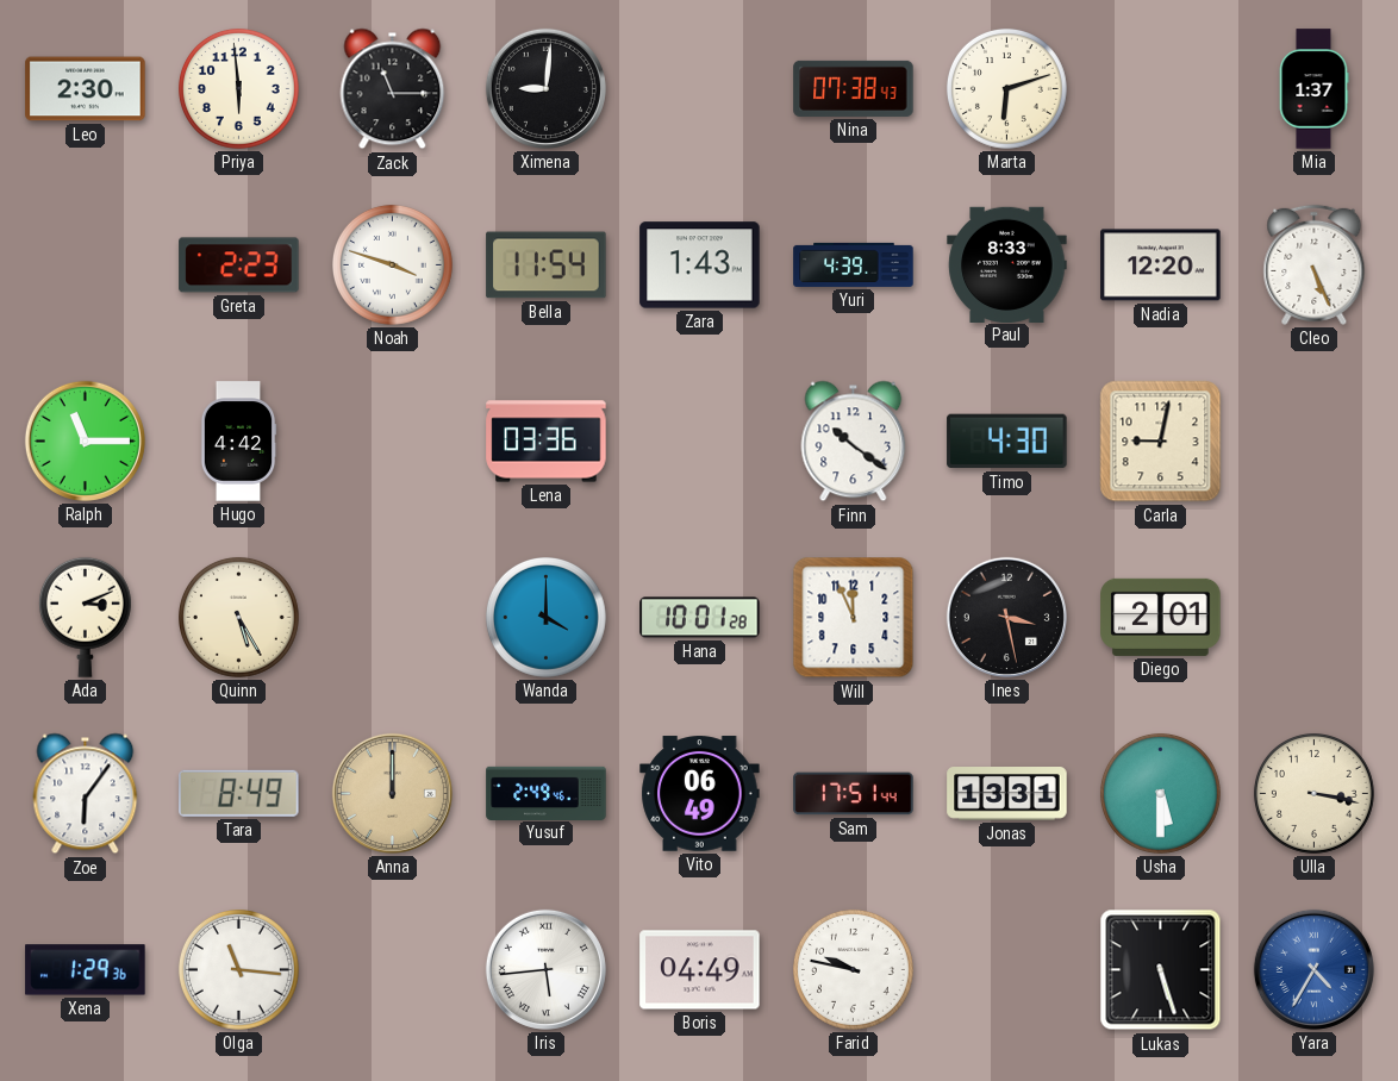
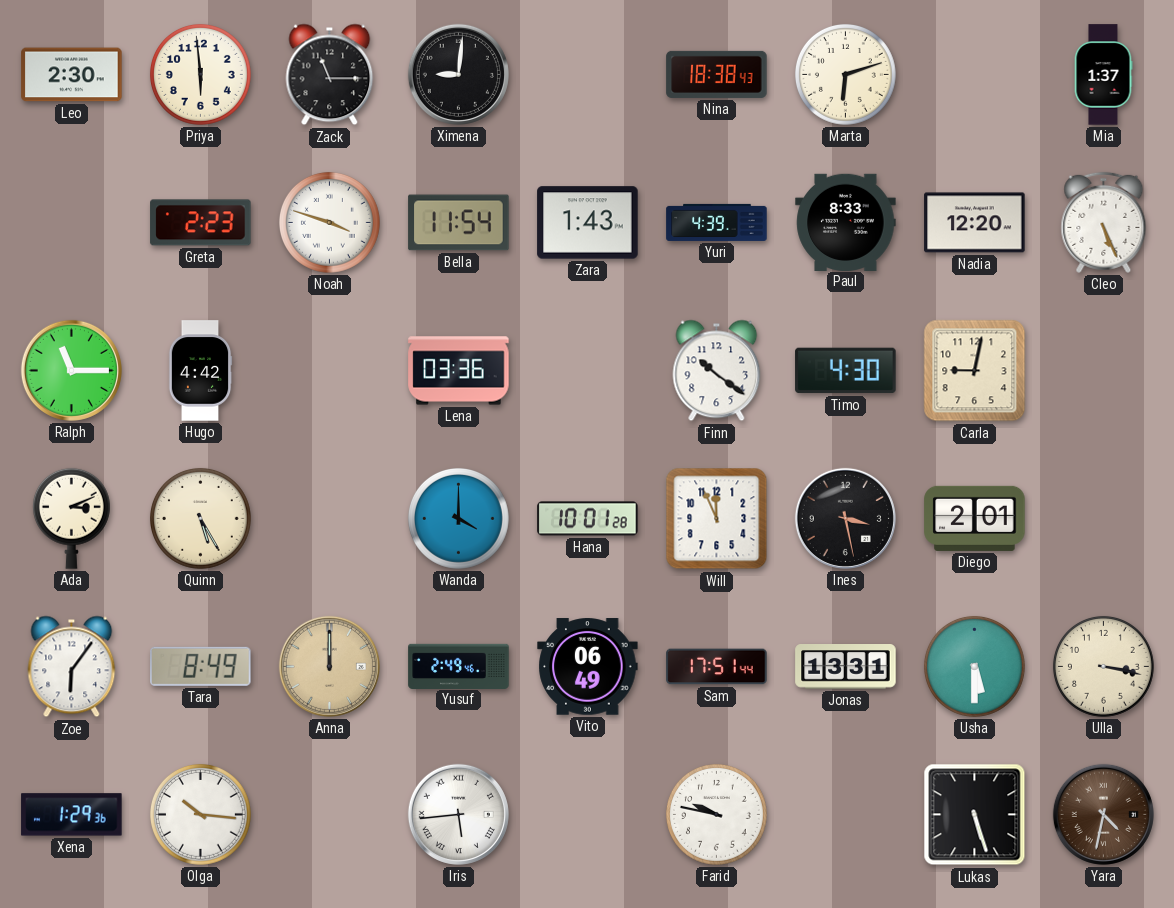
Nina: 07:38 -> 18:38
Olga: 11:16 -> 10:16
Boris: 04:49 -> none
Yara: 4:35 -> 4:32
Yara dial: blue -> brown
